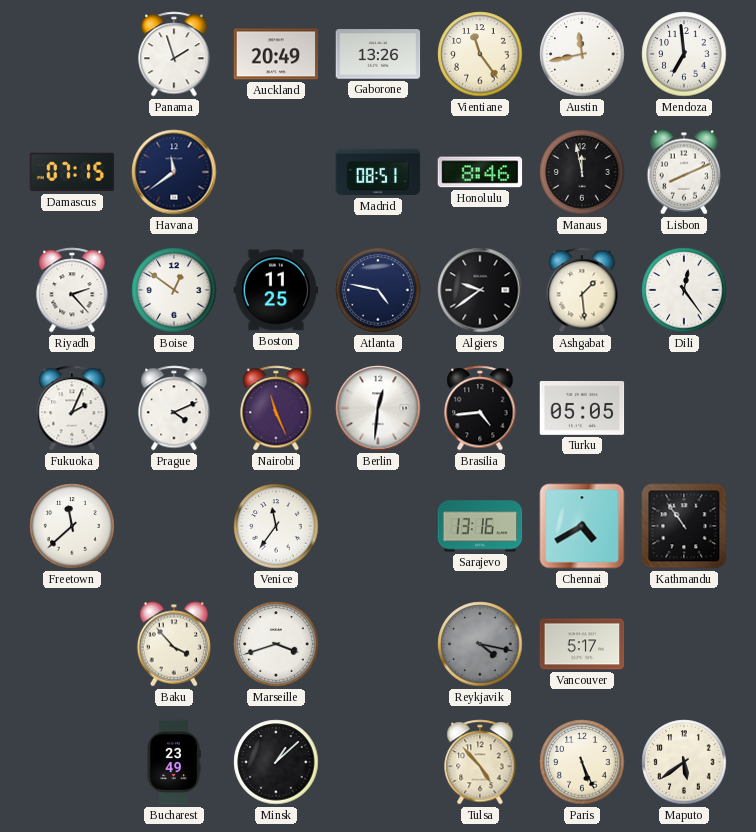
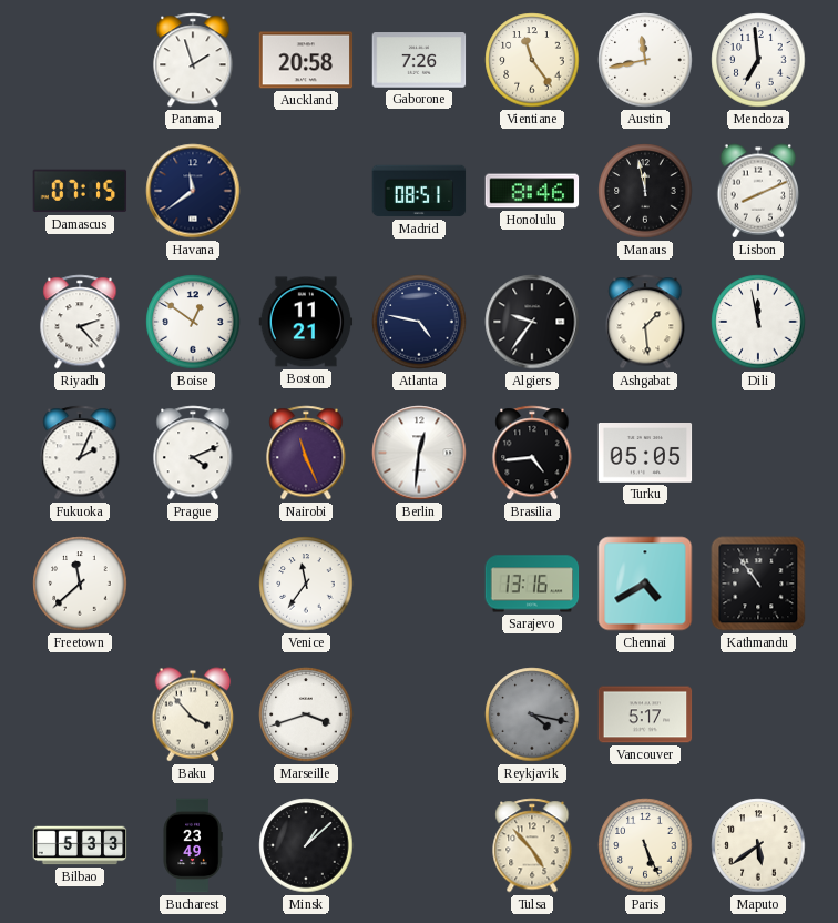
Auckland: 20:49 -> 20:58
Gaborone: 13:26 -> 7:26
Boston: 11:25 -> 11:21
Algiers: 9:39 -> 9:36
Dili: 12:24 -> 11:58
Bilbao: none -> 5:33
